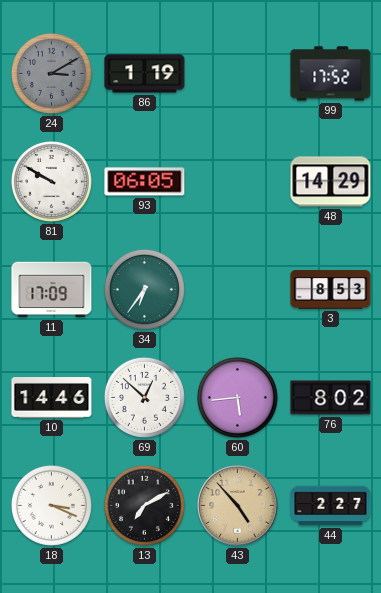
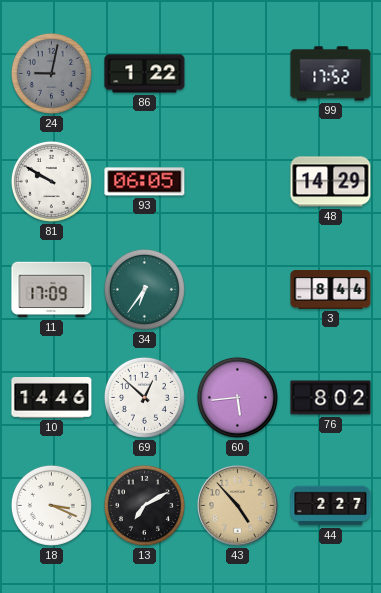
24: 3:10 -> 9:02
86: 1:19 -> 1:22
3: 8:53 -> 8:44
